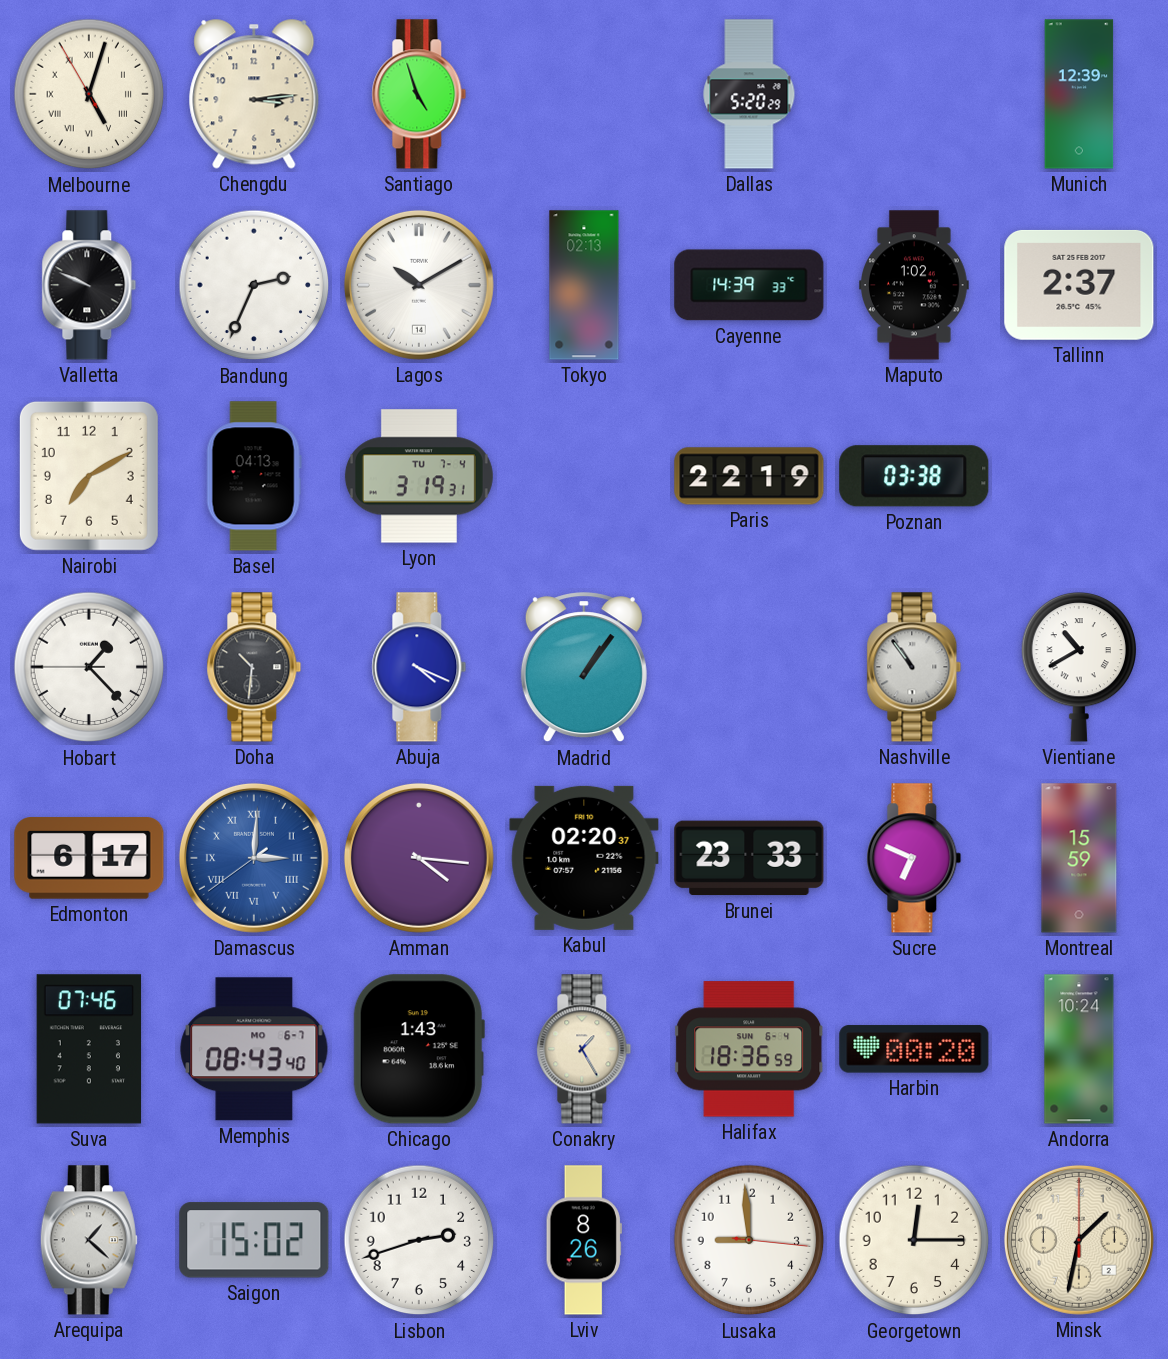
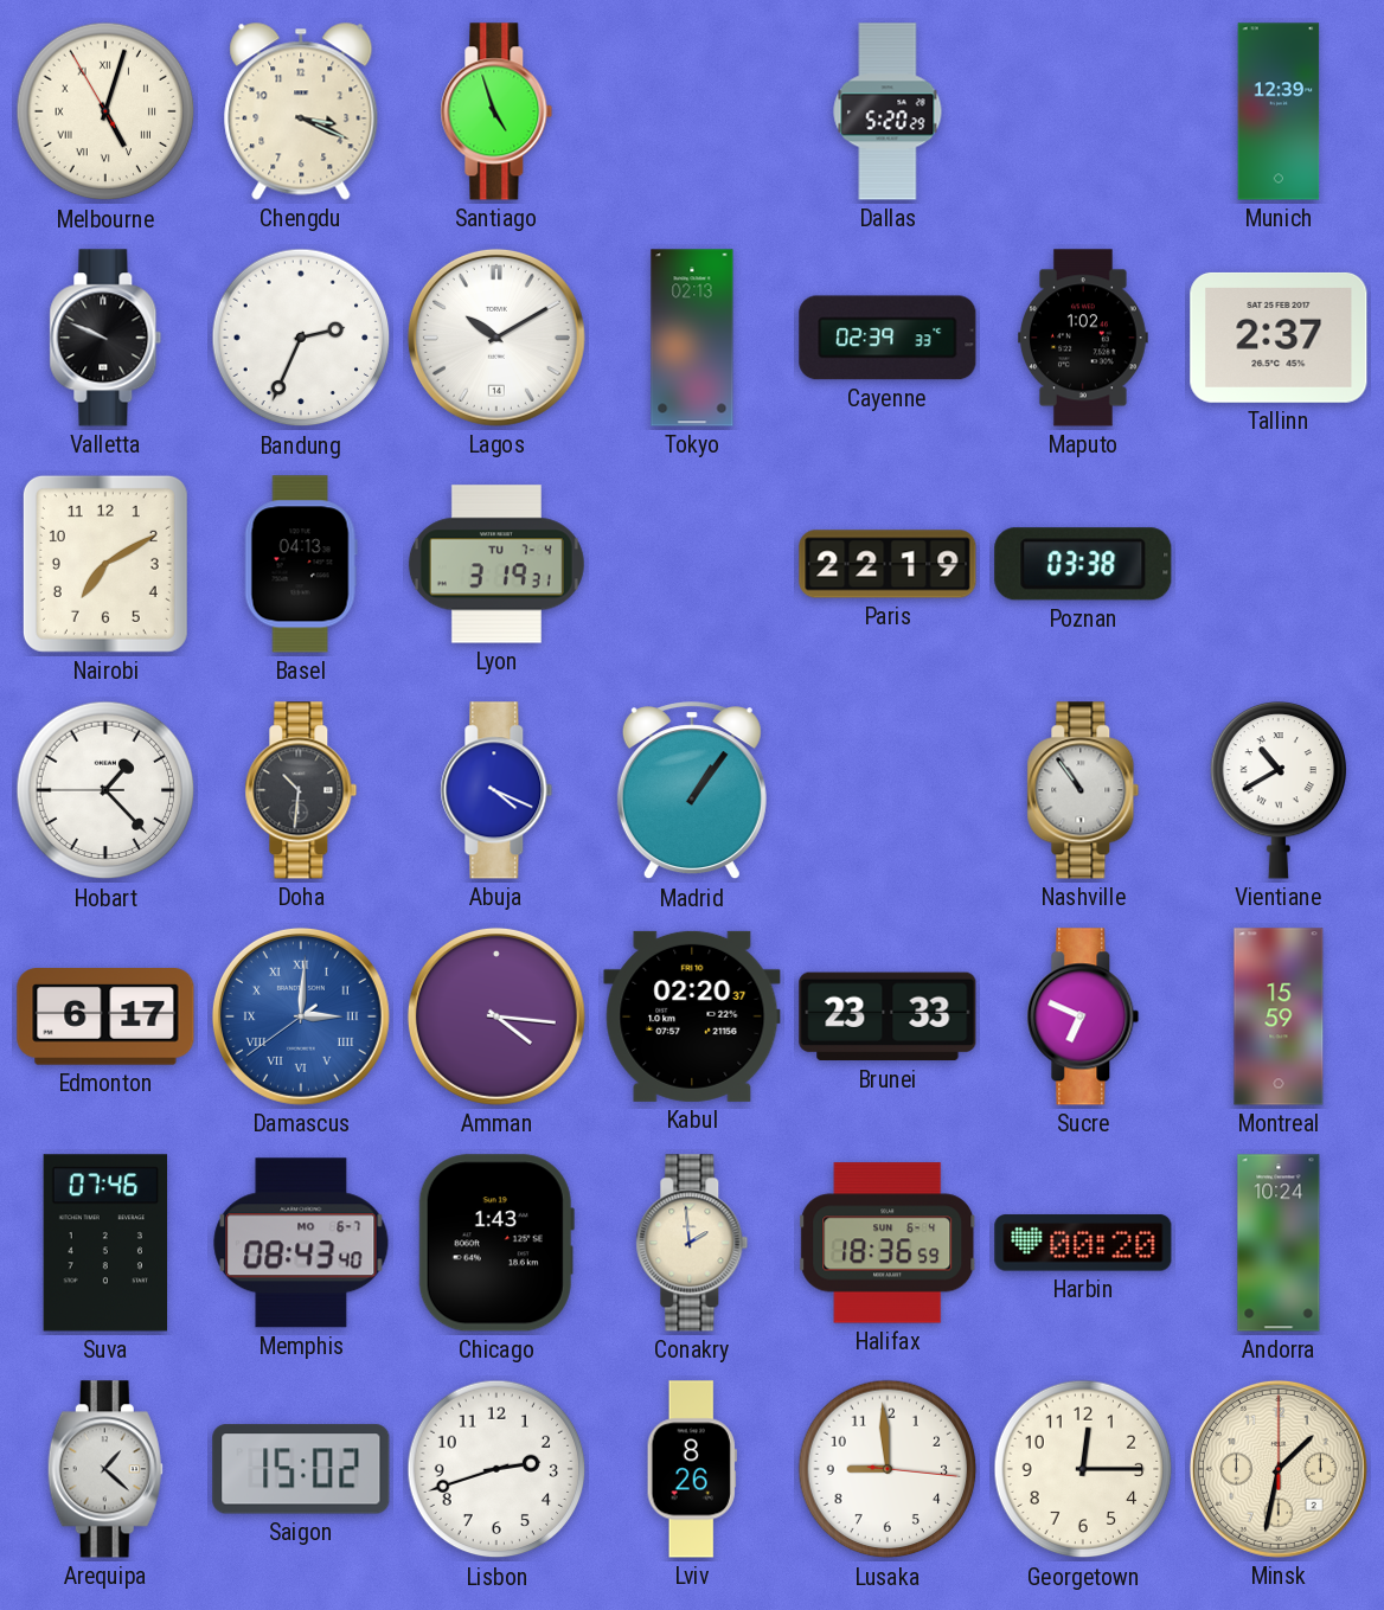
Chengdu: 3:14 -> 3:19
Cayenne: 14:39 -> 02:39
Conakry: 1:25 -> 1:59
